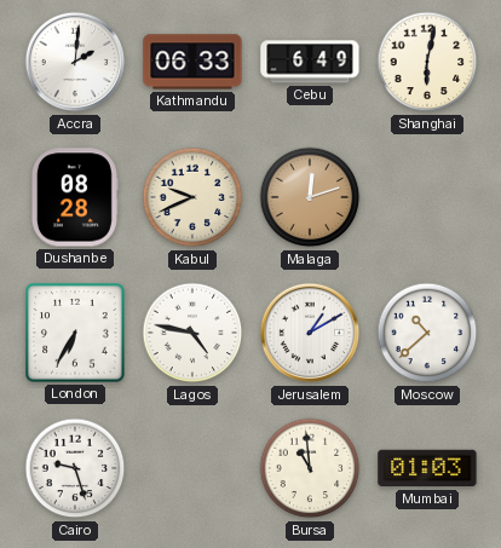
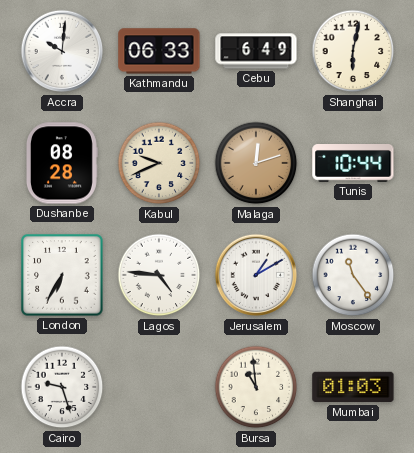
Accra: 2:01 -> 10:01
Tunis: none -> 10:44
Lagos: 4:47 -> 4:46
Moscow: 10:38 -> 11:24
